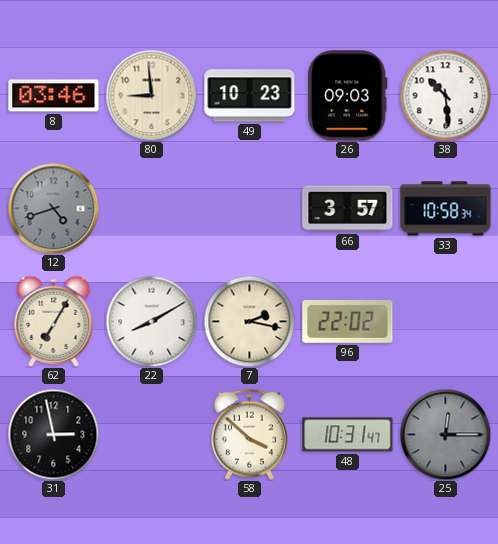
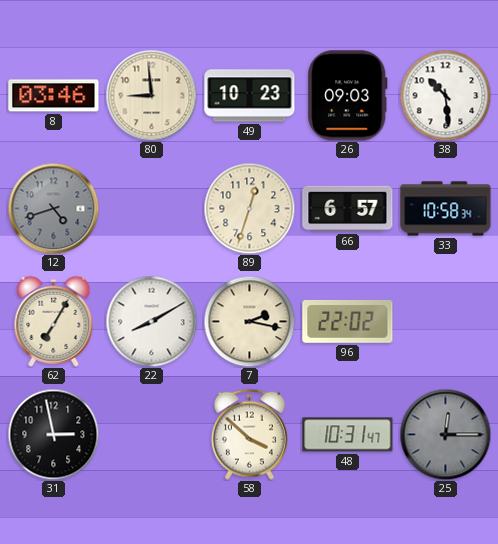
89: none -> 12:33
66: 3:57 -> 6:57
